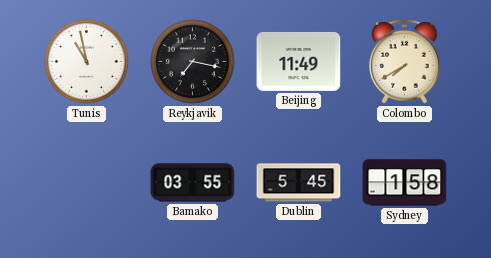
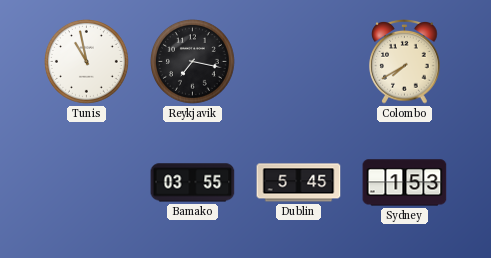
Beijing: 11:49 -> none
Sydney: 1:58 -> 1:53
